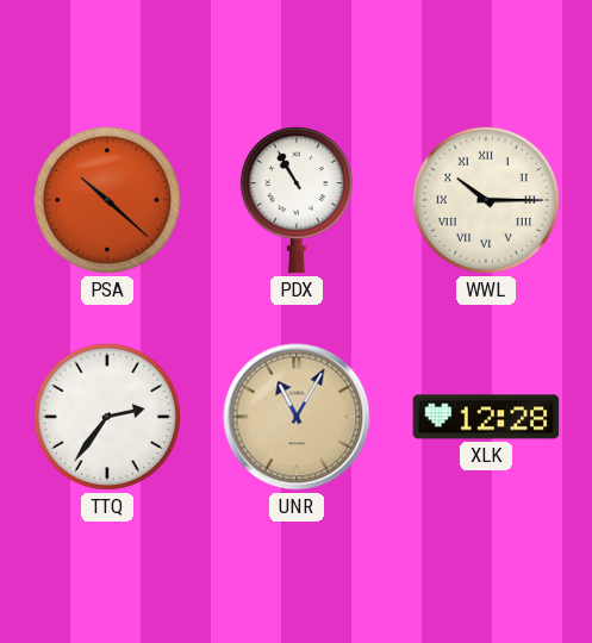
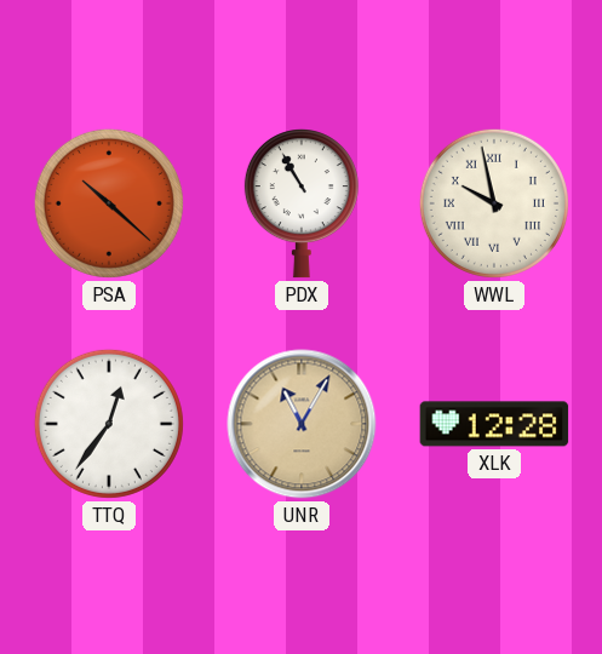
WWL: 10:15 -> 9:58
TTQ: 2:36 -> 12:36
